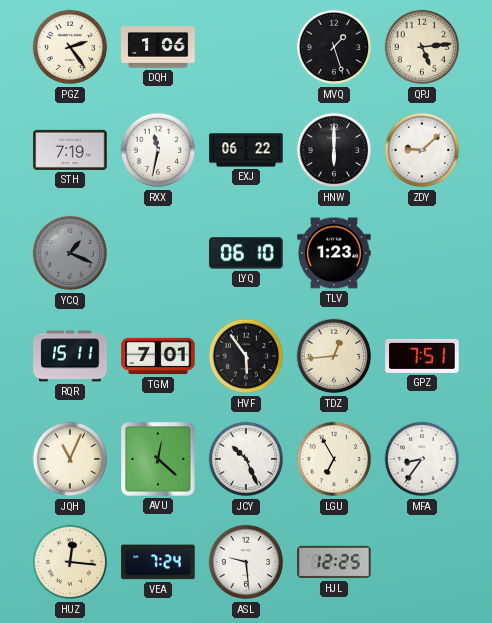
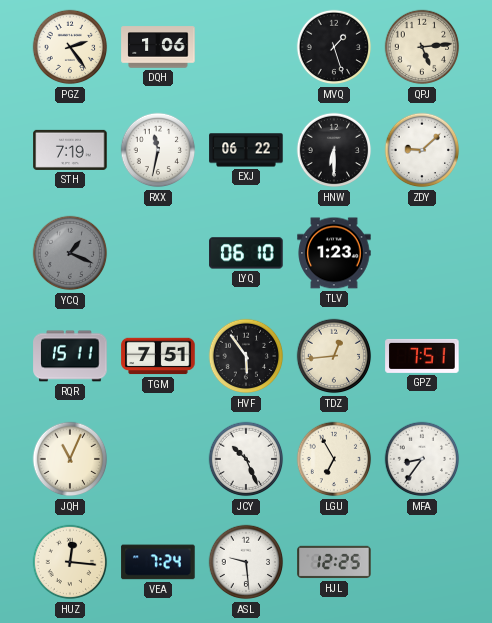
HNW: 6:00 -> 6:30
TGM: 7:01 -> 7:51
AVU: 12:22 -> none
